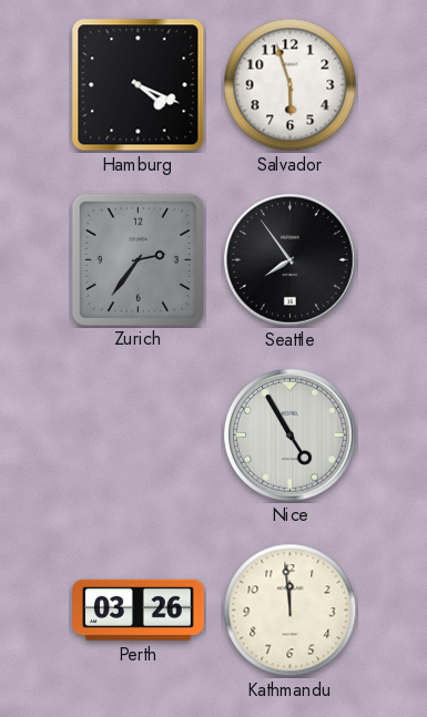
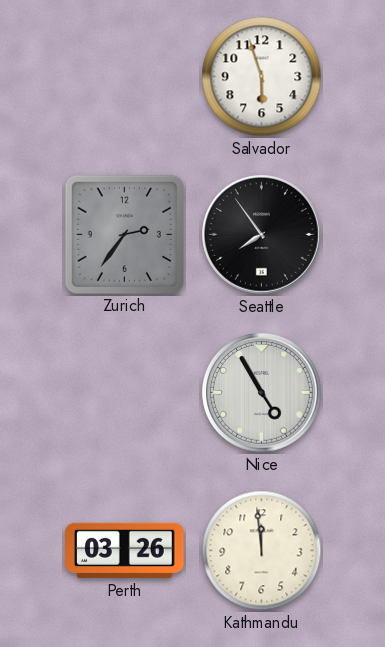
Hamburg: 4:19 -> none
